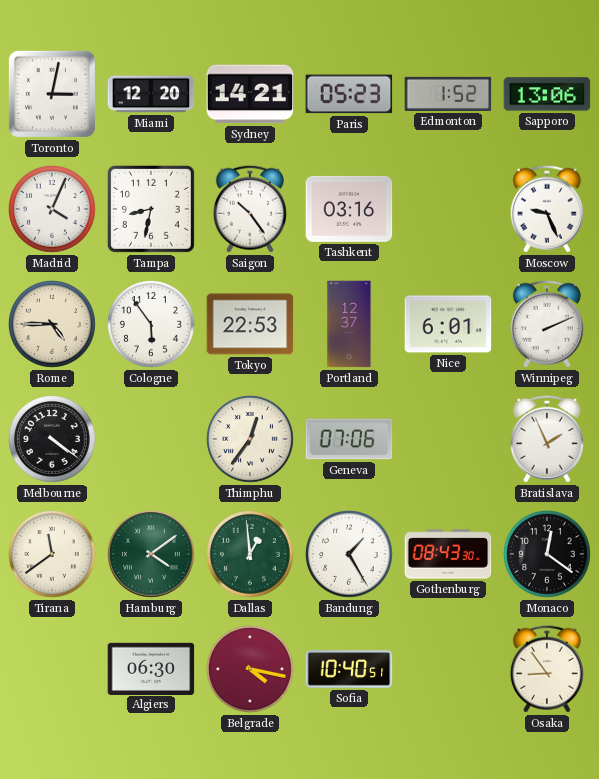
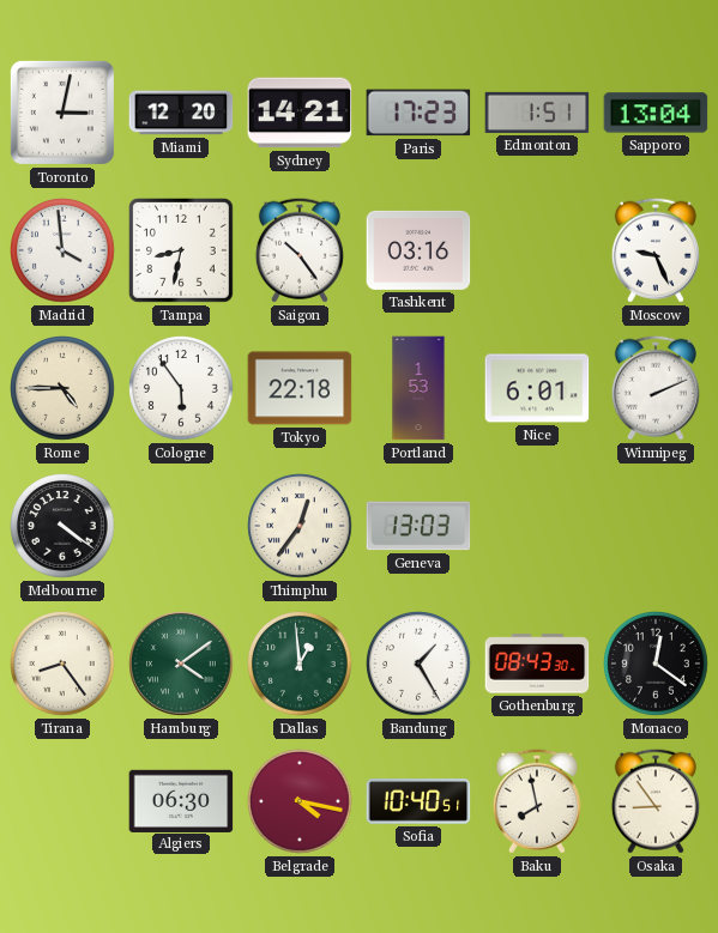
Paris: 05:23 -> 17:23
Edmonton: 1:52 -> 1:51
Sapporo: 13:06 -> 13:04
Madrid: 4:04 -> 3:59
Tokyo: 22:53 -> 22:18
Portland: 12:37 -> 1:53
Geneva: 07:06 -> 13:03
Bratislava: 1:56 -> none
Tirana: 11:39 -> 8:24
Baku: none -> 7:58
